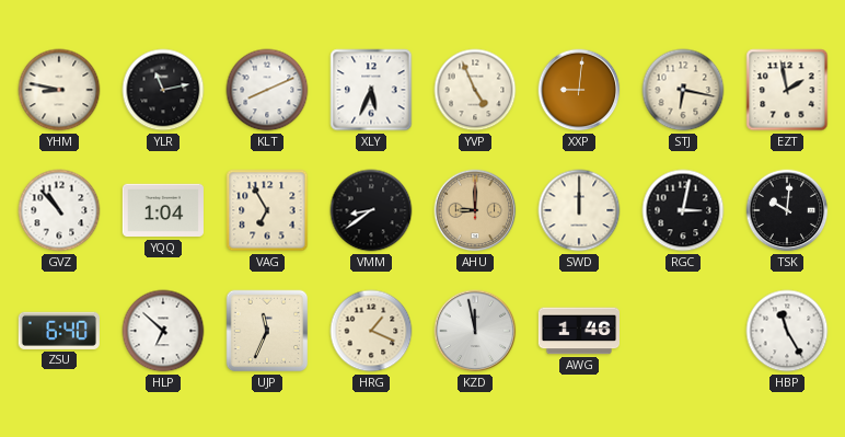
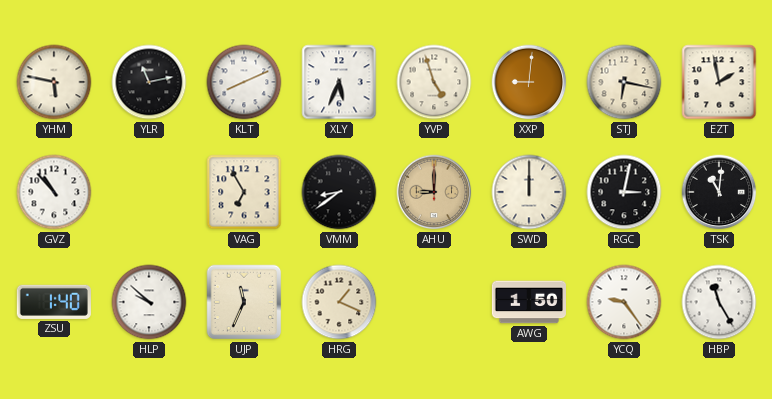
YHM: 8:47 -> 5:47
YVP: 4:56 -> 4:57
YQQ: 1:04 -> none
TSK: 10:01 -> 11:01
ZSU: 6:40 -> 1:40
HLP: 6:52 -> 9:52
KZD: 11:58 -> none
AWG: 1:46 -> 1:50
YCQ: none -> 9:24
